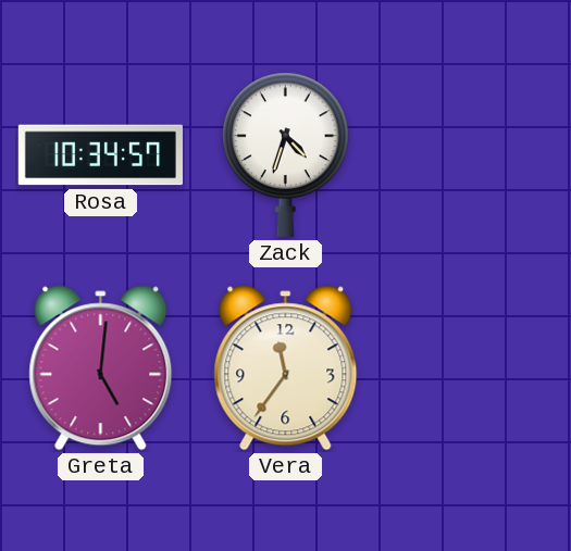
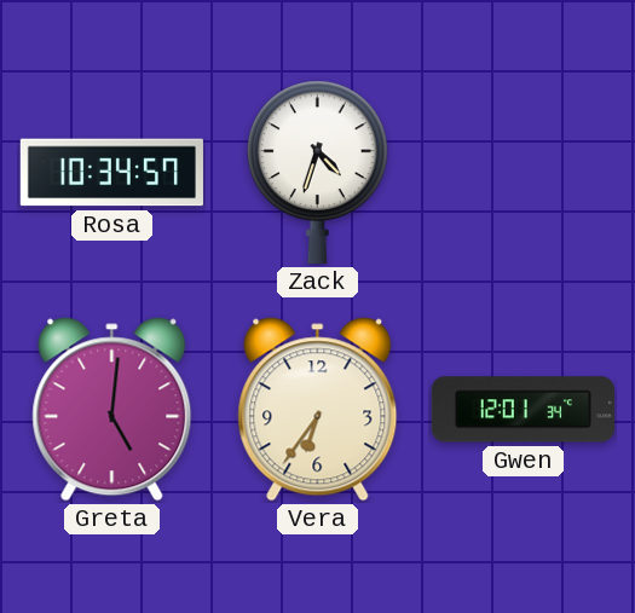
Vera: 11:36 -> 6:36
Gwen: none -> 12:01
